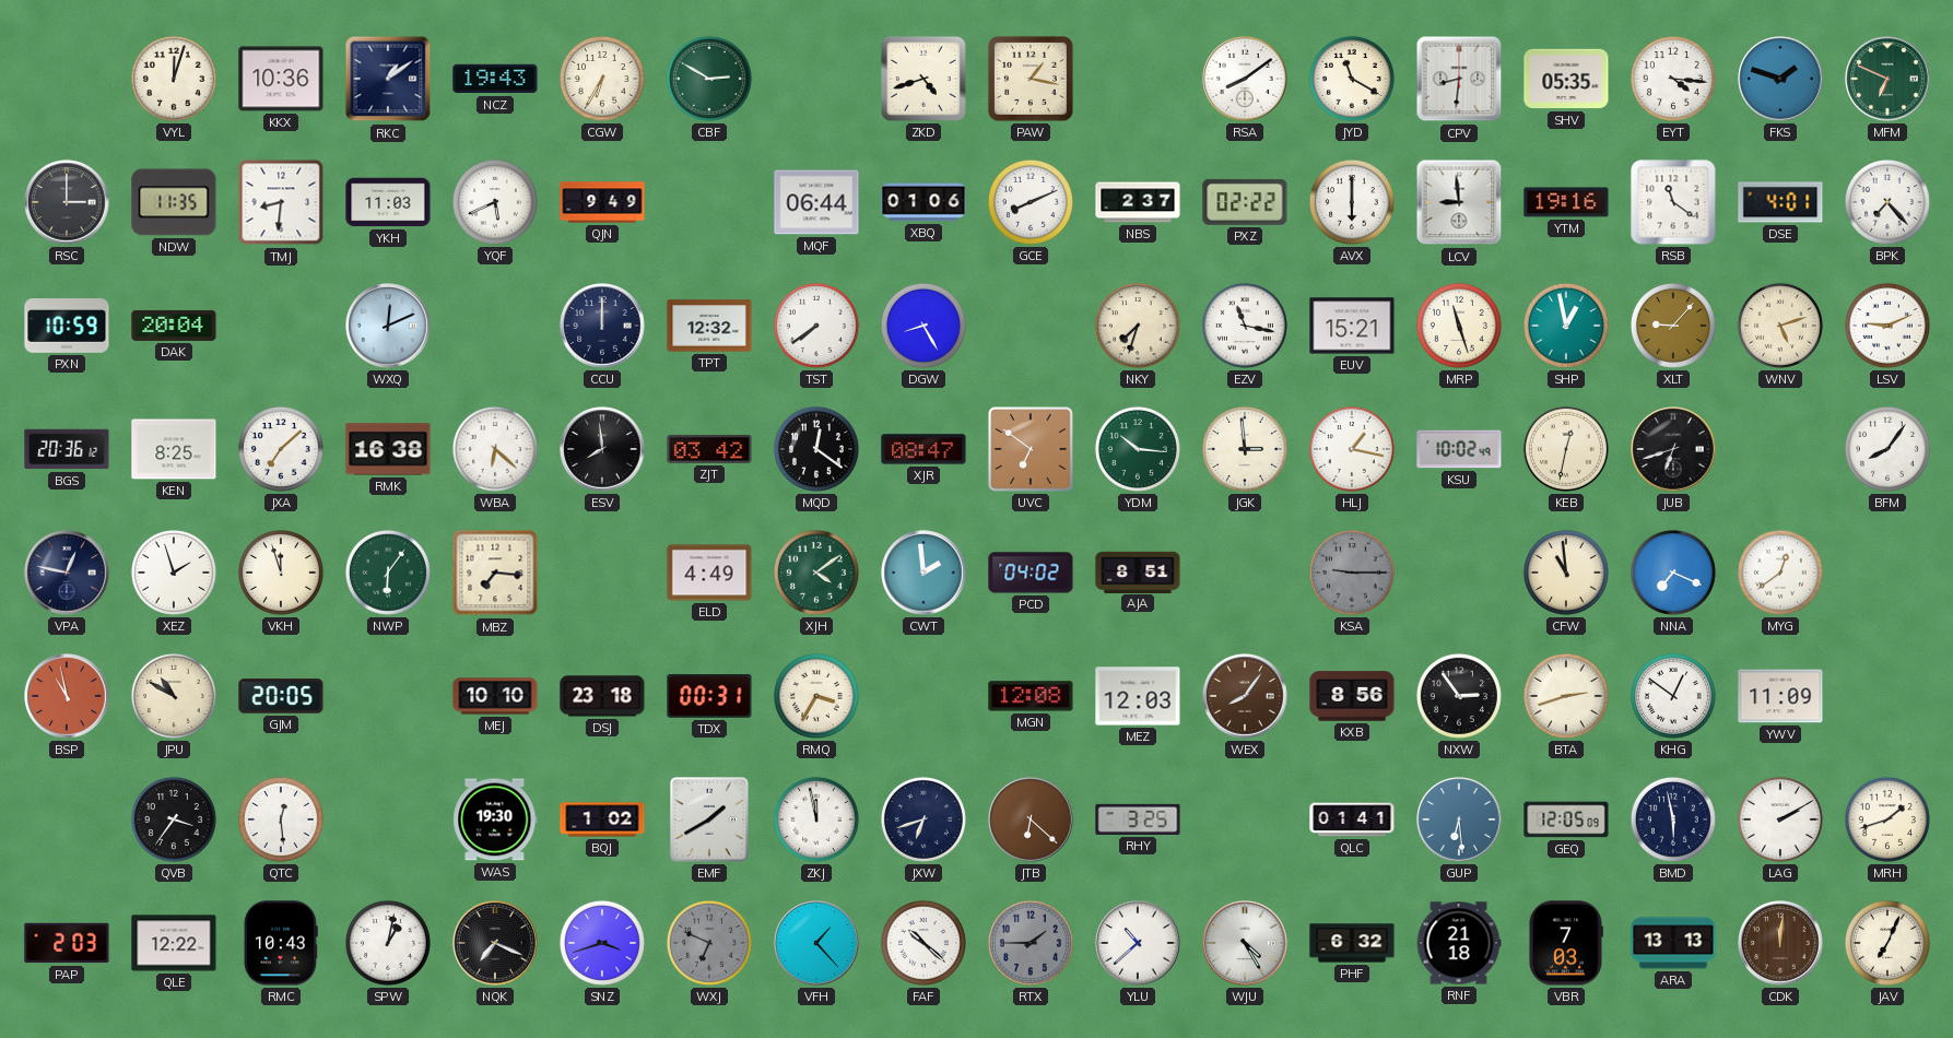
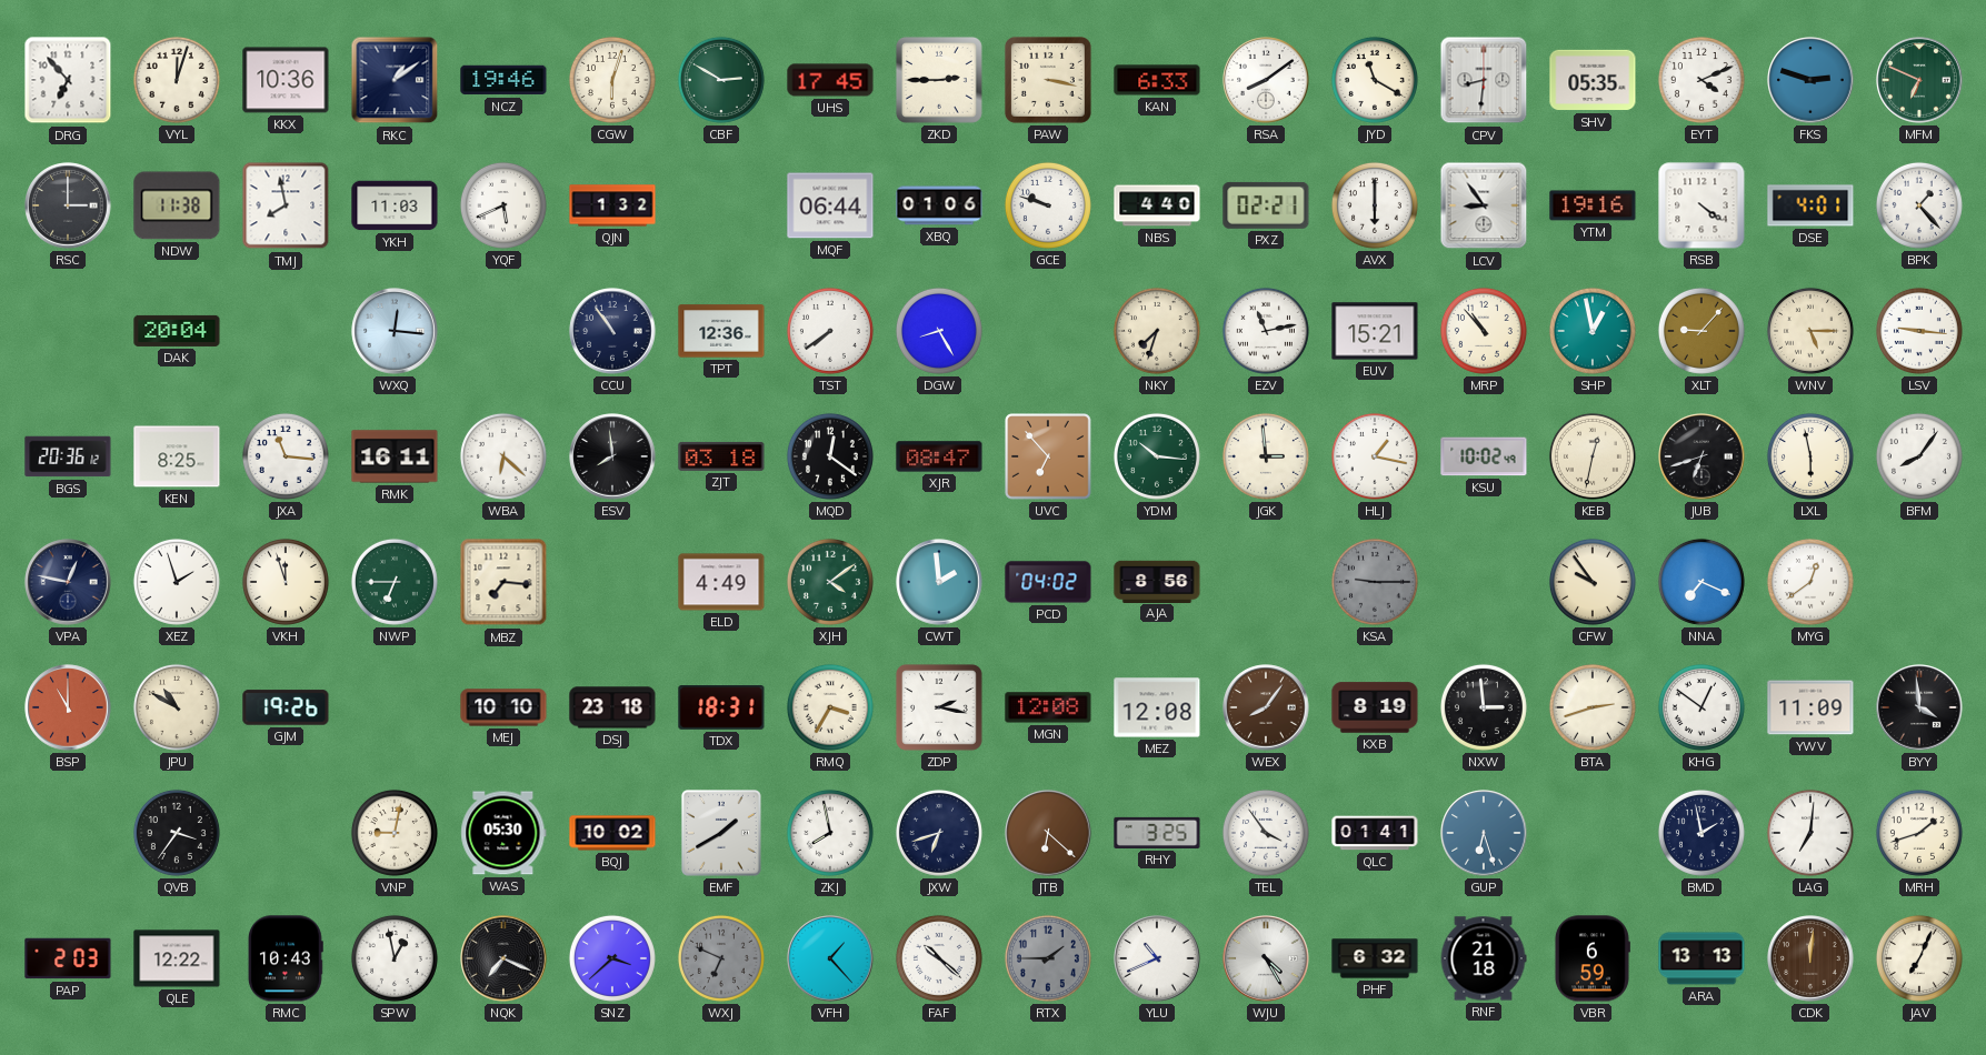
DRG: none -> 6:53
NCZ: 19:43 -> 19:46
CGW: 6:35 -> 6:03
UHS: none -> 17:45
ZKD: 4:42 -> 2:45
PAW: 1:17 -> 3:17
KAN: none -> 6:33
EYT: 4:16 -> 4:11
FKS: 1:48 -> 2:48
NDW: 11:35 -> 11:38
TMJ: 8:31 -> 7:58
QJN: 9:49 -> 1:32
GCE: 8:11 -> 9:48
NBS: 2:37 -> 4:40
PXZ: 02:22 -> 02:21
LCV: 8:59 -> 8:54
RSB: 11:21 -> 4:21
BPK: 7:23 -> 1:23
PXN: 10:59 -> none
WXQ: 12:11 -> 12:16
CCU: 12:00 -> 10:54
TPT: 12:32 -> 12:36
EZV: 11:17 -> 11:13
MRP: 11:27 -> 10:53
WNV: 5:12 -> 5:15
LSV: 9:11 -> 9:16
JXA: 7:08 -> 11:16
RMK: 16:38 -> 16:11
ZJT: 03:42 -> 03:18
UVC: 6:51 -> 6:53
LXL: none -> 5:58
NWP: 6:06 -> 6:45
AJA: 8:51 -> 8:56
CFW: 10:59 -> 9:54
BSP: 10:58 -> 11:00
GJM: 20:05 -> 19:26
TDX: 00:31 -> 18:31
ZDP: none -> 2:17
MEZ: 12:03 -> 12:08
KXB: 8:56 -> 8:19
NXW: 2:54 -> 2:59
BYY: none -> 3:59
QTC: 12:29 -> none
VNP: none -> 9:02
WAS: 19:30 -> 05:30
BQJ: 1:02 -> 10:02
ZKJ: 11:58 -> 7:58
TEL: none -> 3:54
GUP: 6:29 -> 6:27
GEQ: 12:05 -> none
BMD: 5:58 -> 1:58
LAG: 2:10 -> 7:01
SPW: 1:02 -> 12:58
SNZ: 3:42 -> 3:38
YLU: 10:38 -> 10:41
VBR: 7:03 -> 6:59
